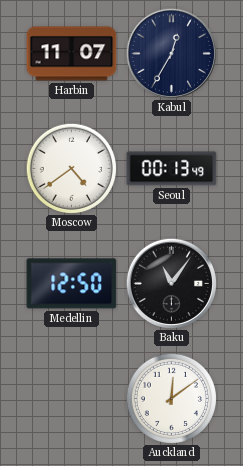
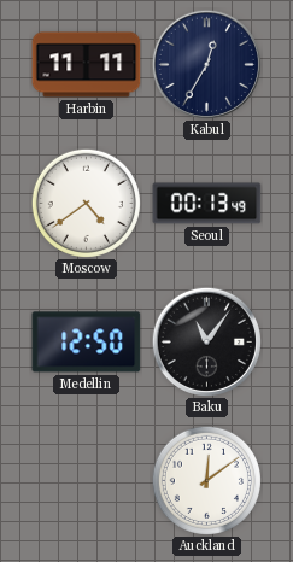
Harbin: 11:07 -> 11:11
